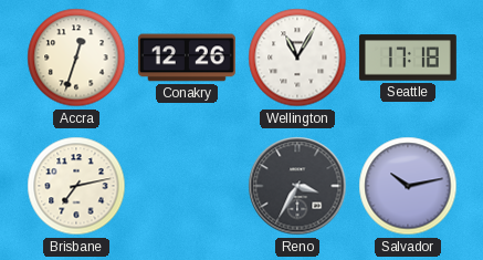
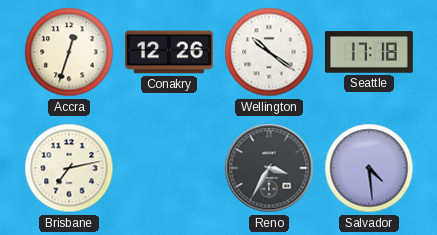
Wellington: 11:05 -> 10:21
Salvador: 10:13 -> 4:29
